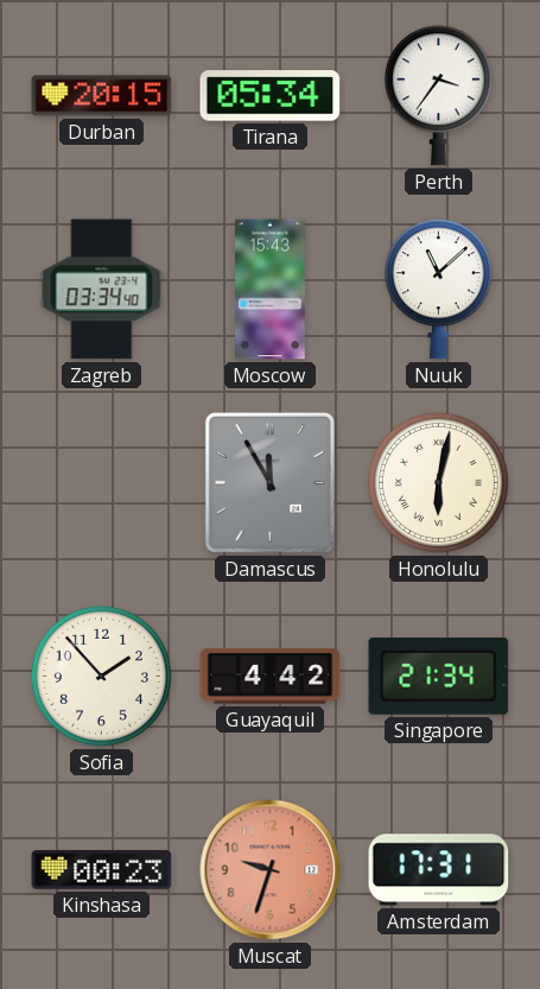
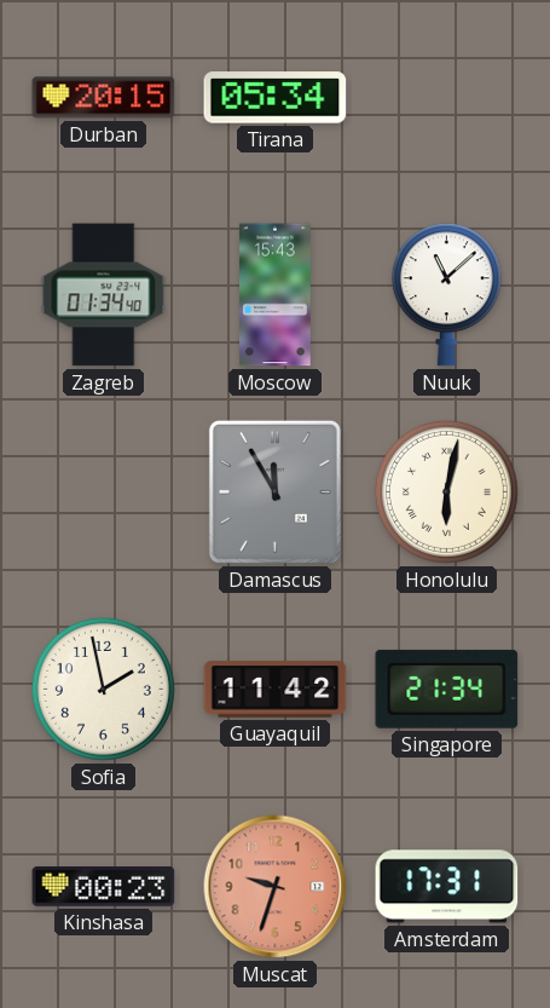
Perth: 3:36 -> none
Zagreb: 03:34 -> 01:34
Sofia: 1:53 -> 1:58
Guayaquil: 4:42 -> 11:42
